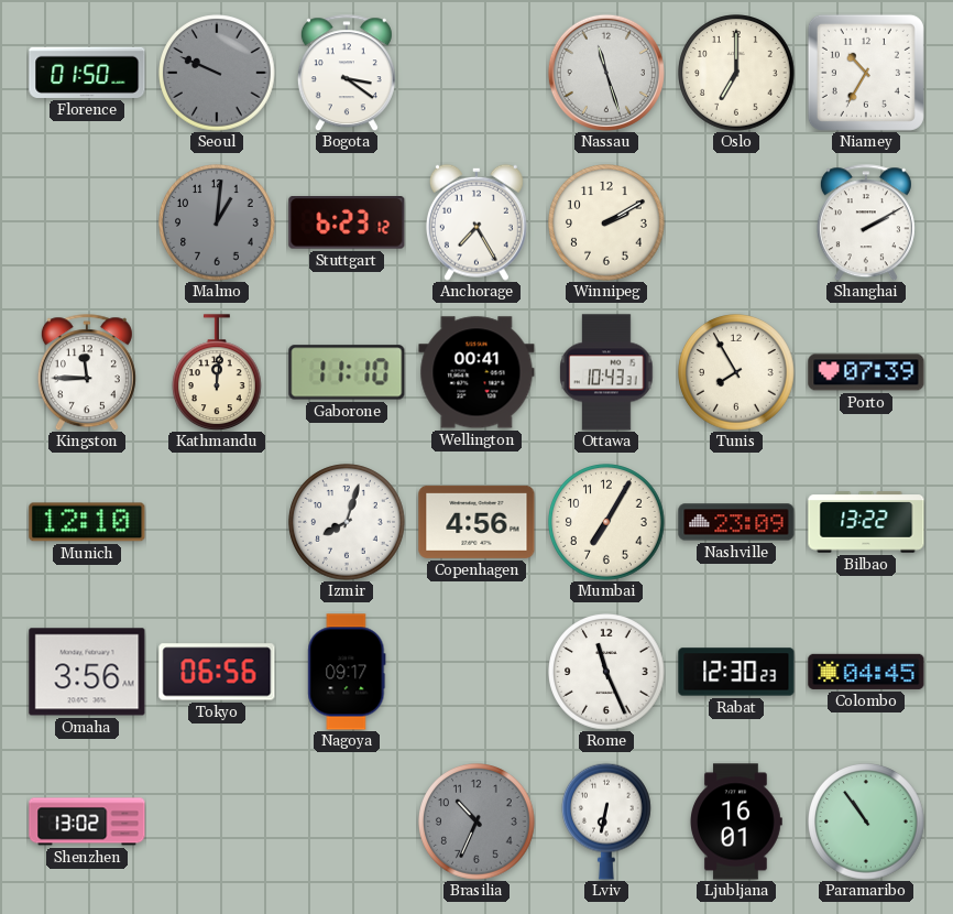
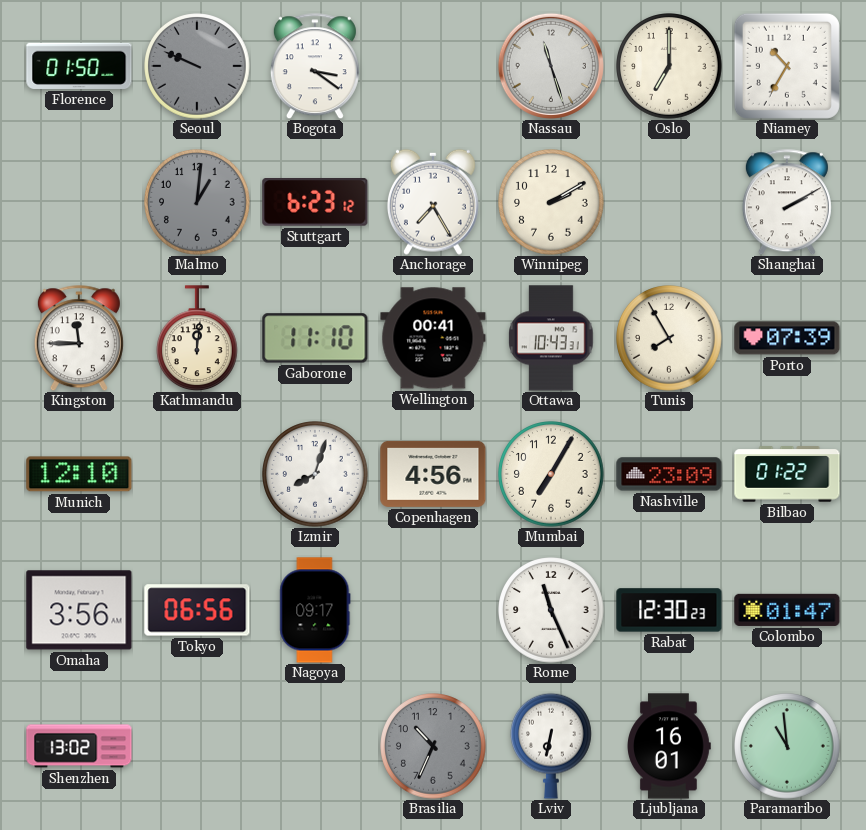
Bilbao: 13:22 -> 01:22
Colombo: 04:45 -> 01:47
Paramaribo: 10:54 -> 10:59
